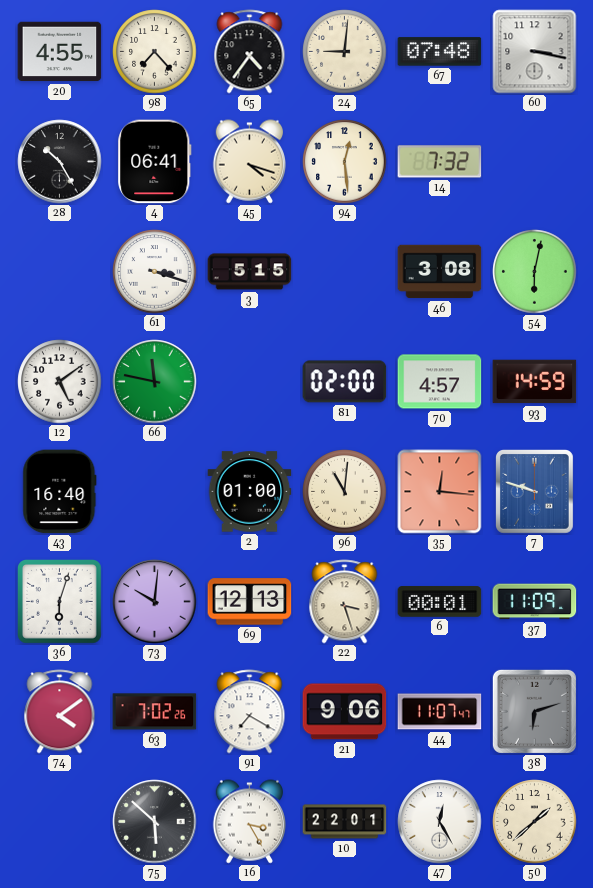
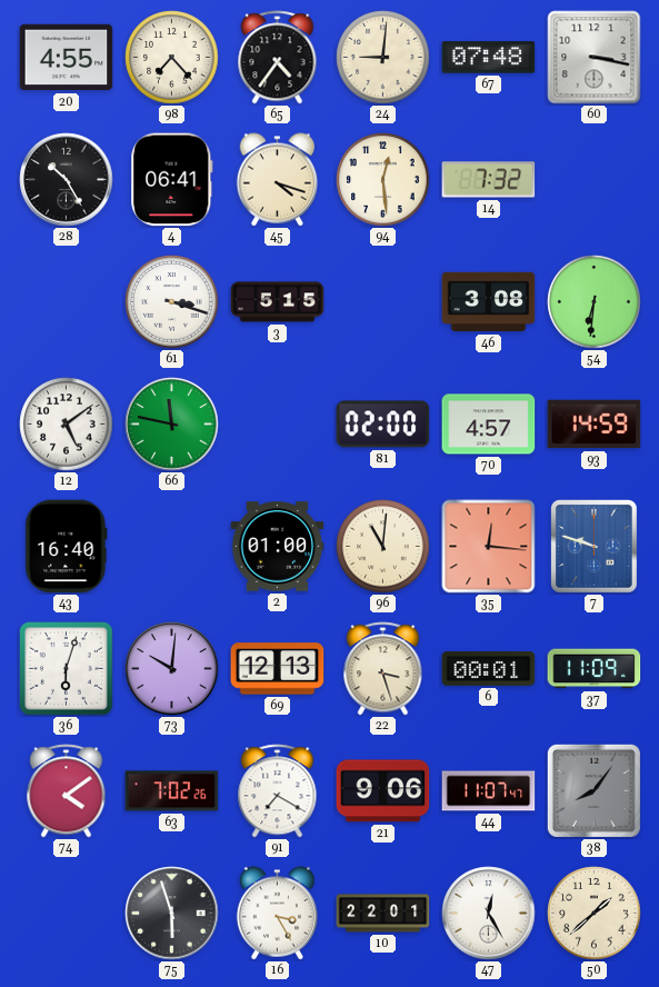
54: 6:02 -> 6:31
38: 6:12 -> 8:06
75: 5:52 -> 5:57
